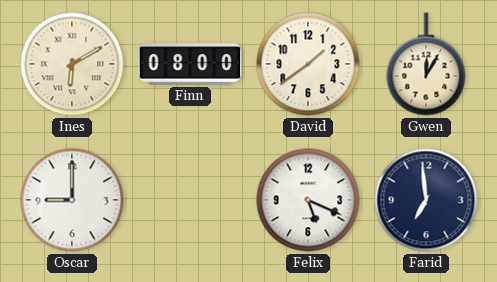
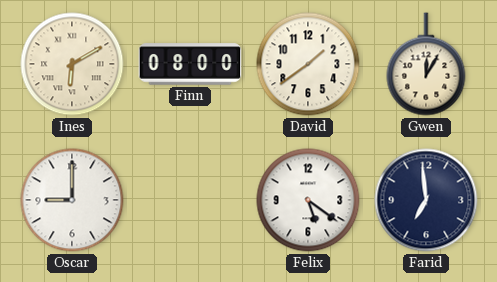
Felix: 5:19 -> 5:21
